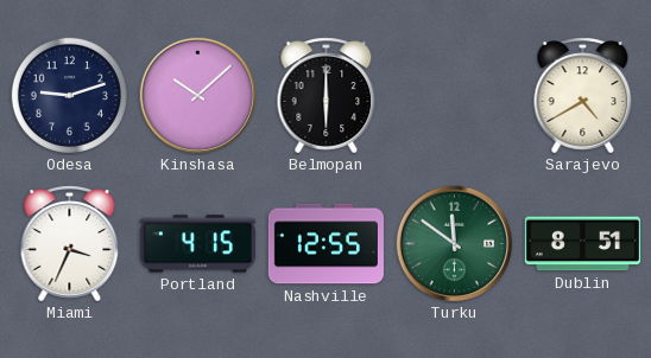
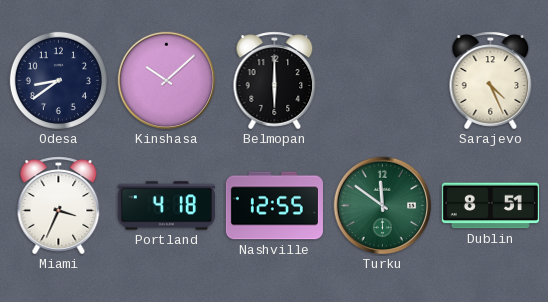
Odesa: 9:12 -> 8:39
Sarajevo: 4:40 -> 4:26
Portland: 4:15 -> 4:18
